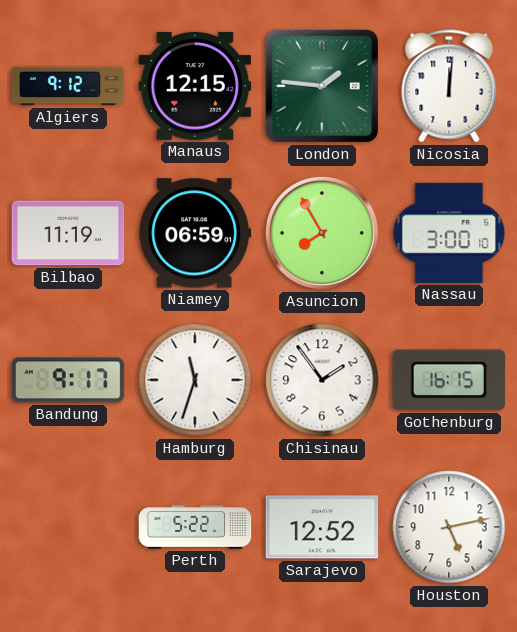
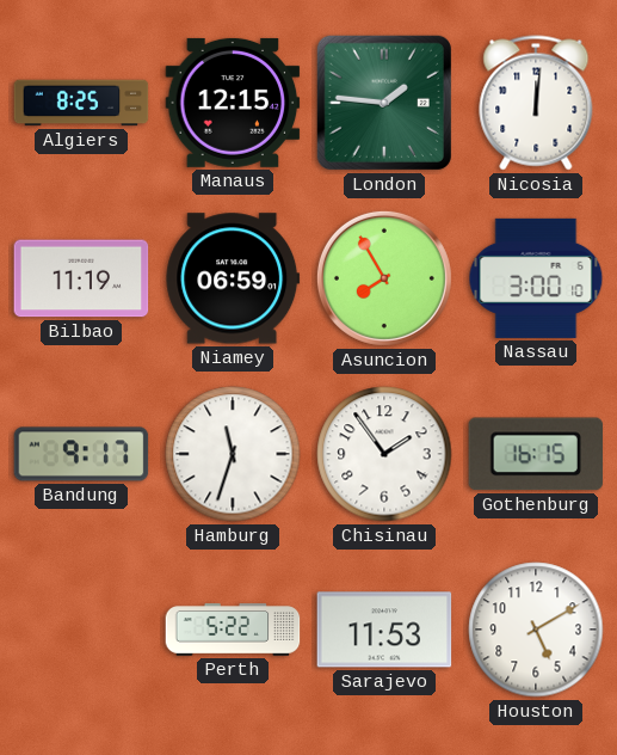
Algiers: 9:12 -> 8:25
Sarajevo: 12:52 -> 11:53
Houston: 5:13 -> 5:10
